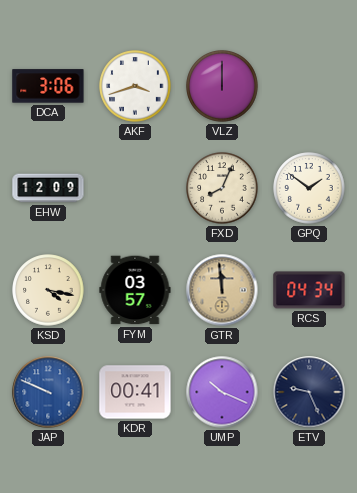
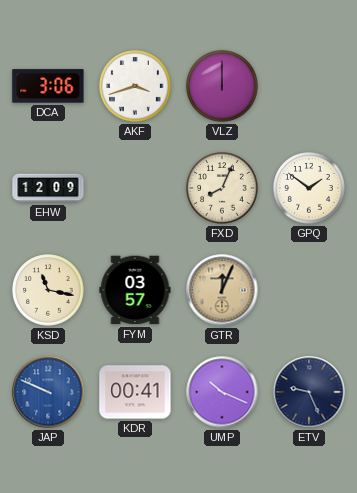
KSD: 4:17 -> 11:17
GTR: 11:59 -> 12:04
RCS: 04:34 -> none
